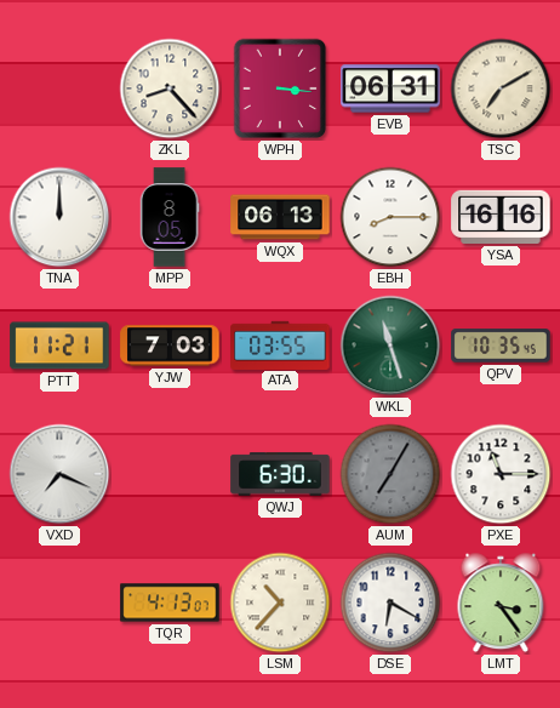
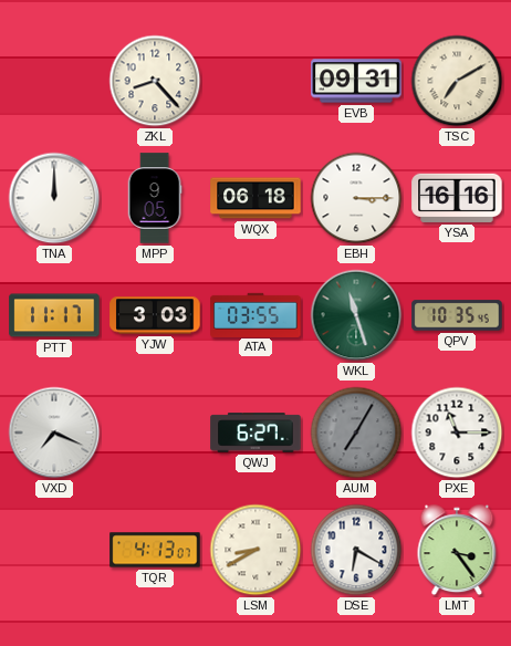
WPH: 3:16 -> none
EVB: 06:31 -> 09:31
MPP: 8:05 -> 9:05
WQX: 06:13 -> 06:18
EBH: 8:15 -> 3:15
PTT: 11:21 -> 11:17
YJW: 7:03 -> 3:03
QWJ: 6:30 -> 6:27
LSM: 10:37 -> 8:40
